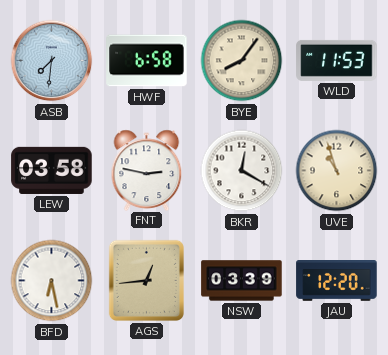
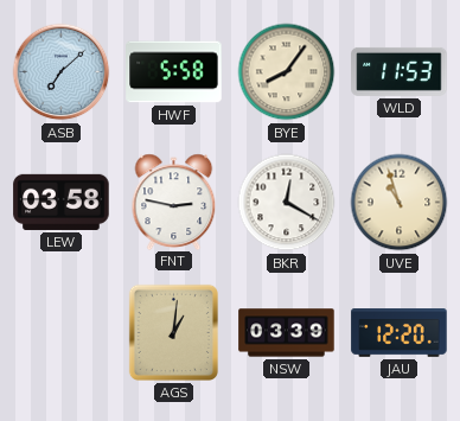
ASB: 7:31 -> 7:08
HWF: 6:58 -> 5:58
BFD: 6:28 -> none
AGS: 12:44 -> 1:01
